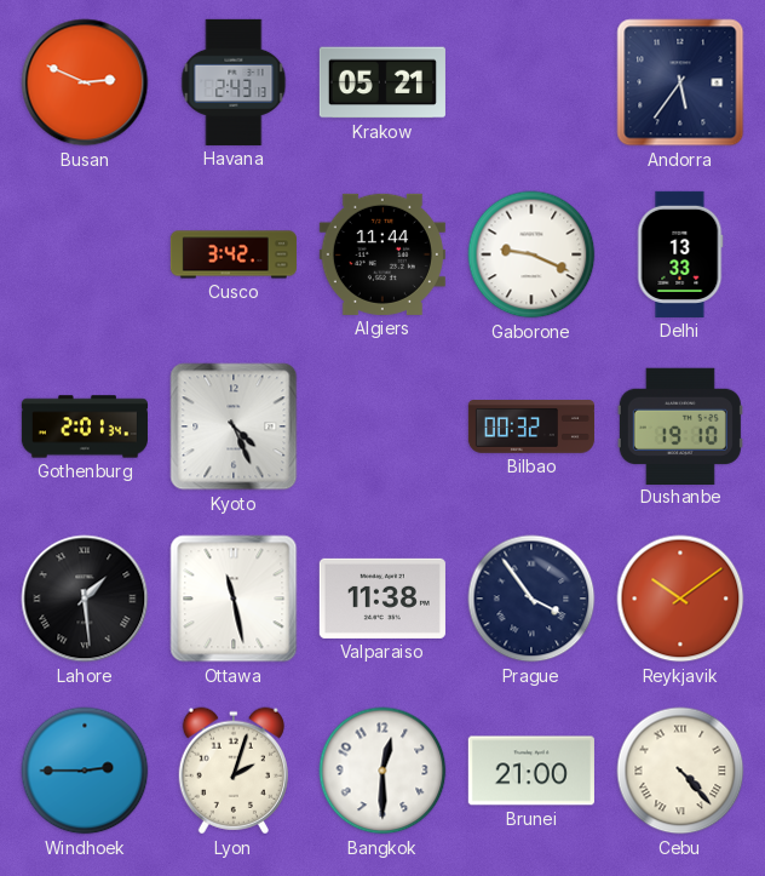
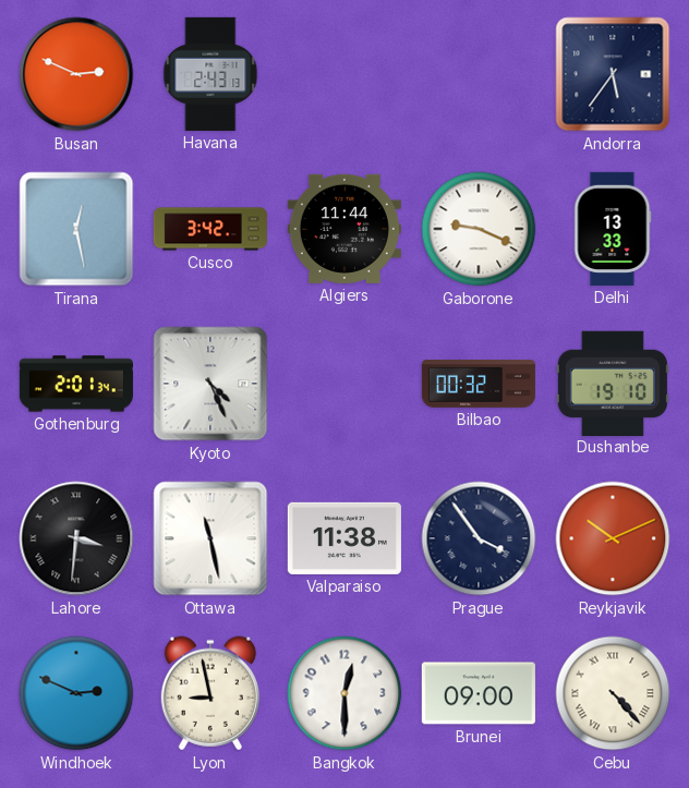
Krakow: 05:21 -> none
Tirana: none -> 12:28
Lahore: 1:29 -> 3:31
Reykjavik: 10:09 -> 10:11
Windhoek: 2:45 -> 2:49
Lyon: 2:03 -> 8:58
Brunei: 21:00 -> 09:00
